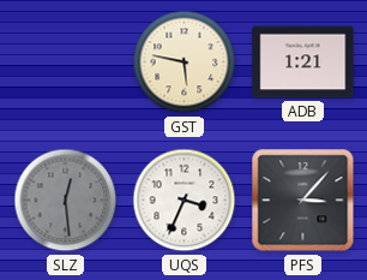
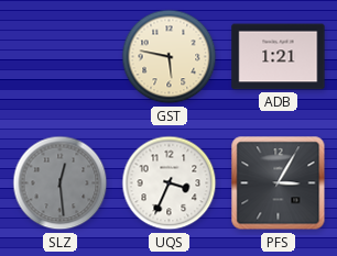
PFS: 3:07 -> 3:05
